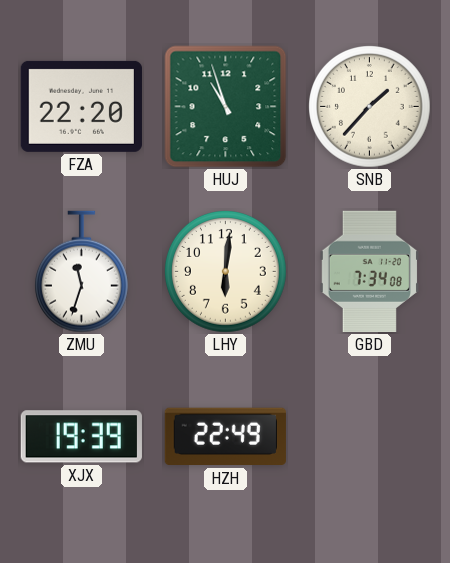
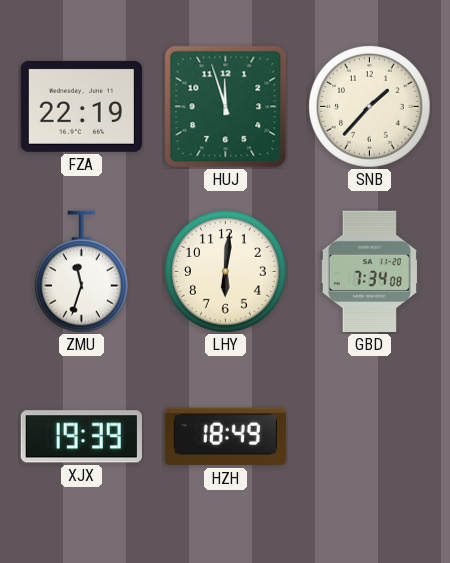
FZA: 22:20 -> 22:19
HUJ: 10:57 -> 11:57
HZH: 22:49 -> 18:49
